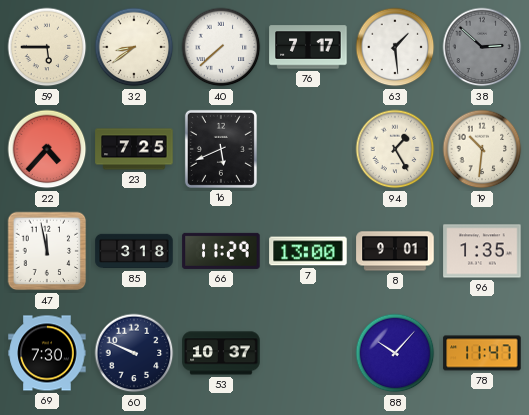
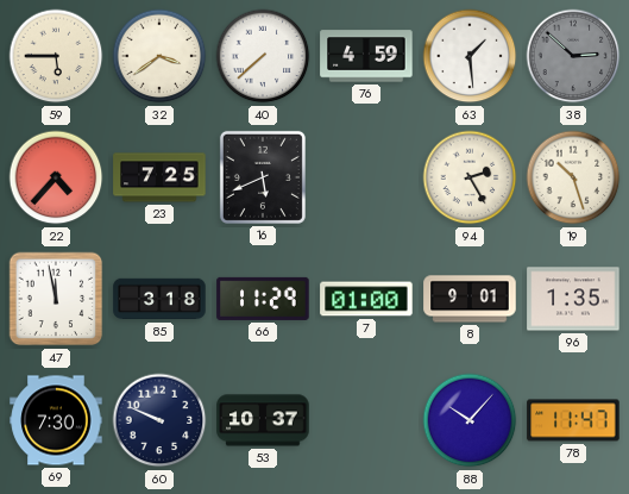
32: 8:39 -> 3:39
76: 7:17 -> 4:59
94: 1:25 -> 2:25
19: 10:31 -> 10:27
7: 13:00 -> 01:00
